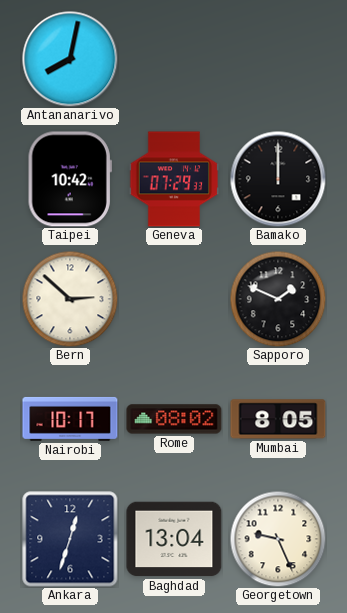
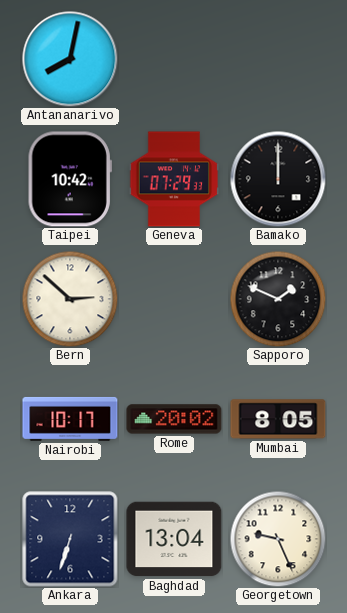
Rome: 08:02 -> 20:02
Ankara: 12:33 -> 6:33
